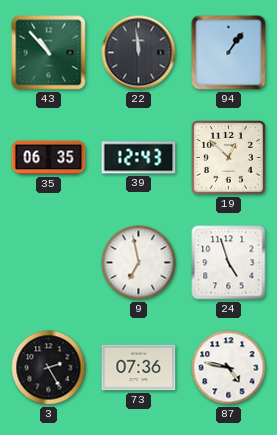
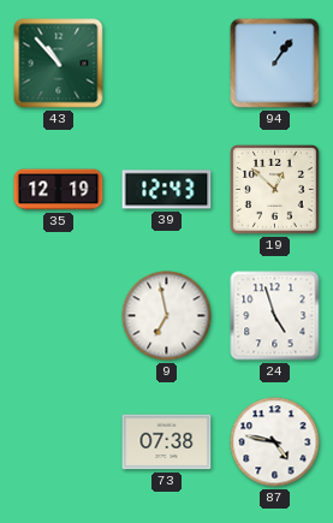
22: 11:59 -> none
35: 06:35 -> 12:19
3: 2:25 -> none
73: 07:36 -> 07:38
